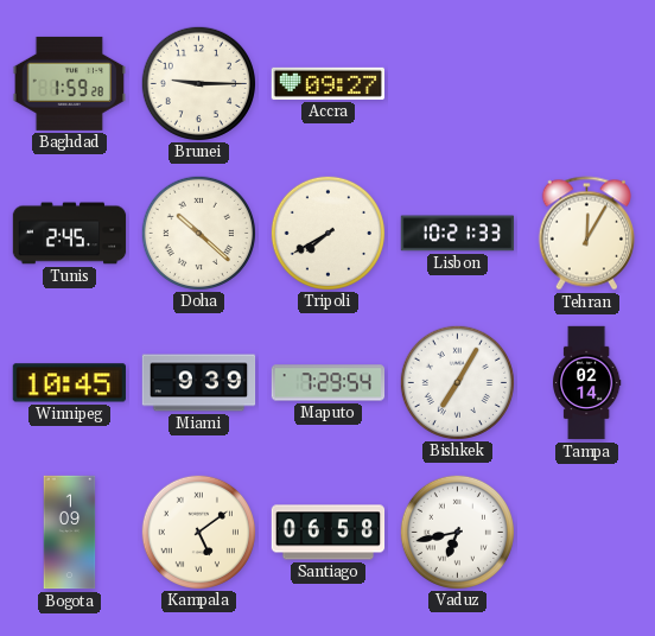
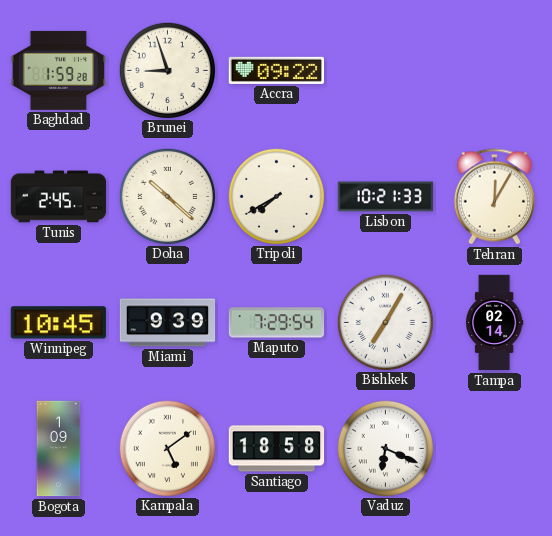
Brunei: 9:15 -> 8:57
Accra: 09:27 -> 09:22
Santiago: 06:58 -> 18:58
Vaduz: 6:43 -> 6:19
